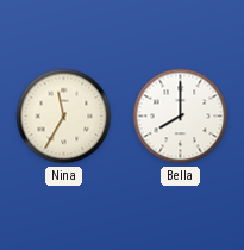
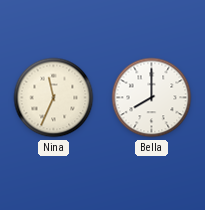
Nina: 11:35 -> 11:34
